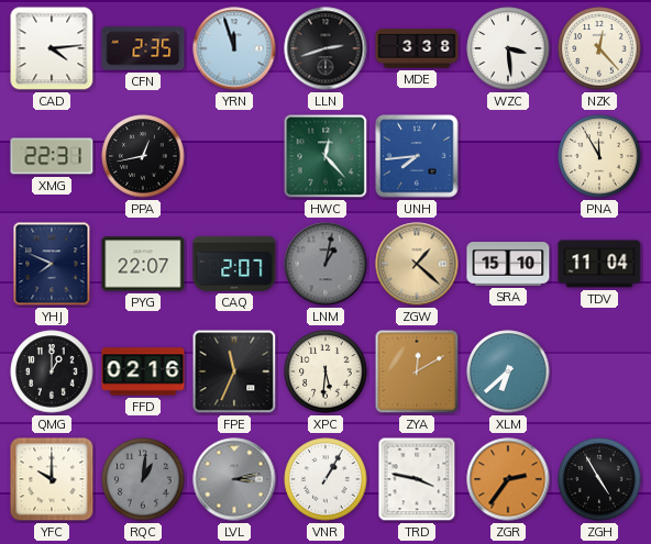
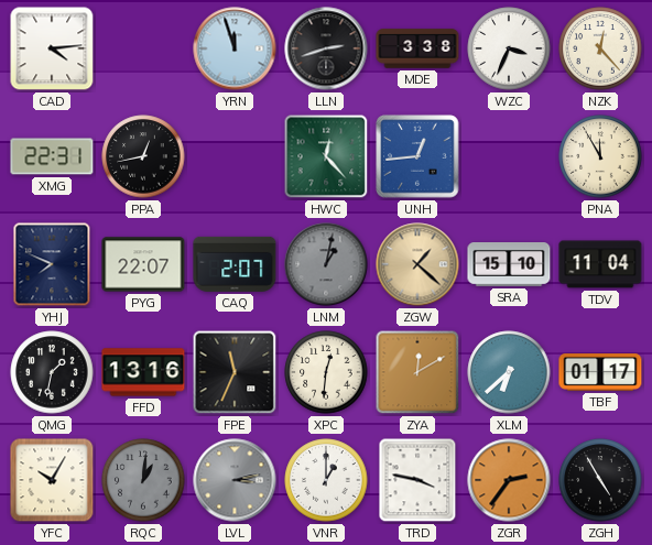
CFN: 2:35 -> none
WZC: 3:29 -> 3:34
UNH: 7:44 -> 12:44
QMG: 1:00 -> 1:32
FFD: 02:16 -> 13:16
XPC: 5:31 -> 12:31
TBF: none -> 01:17
YFC: 10:00 -> 10:05
VNR: 1:05 -> 1:00
